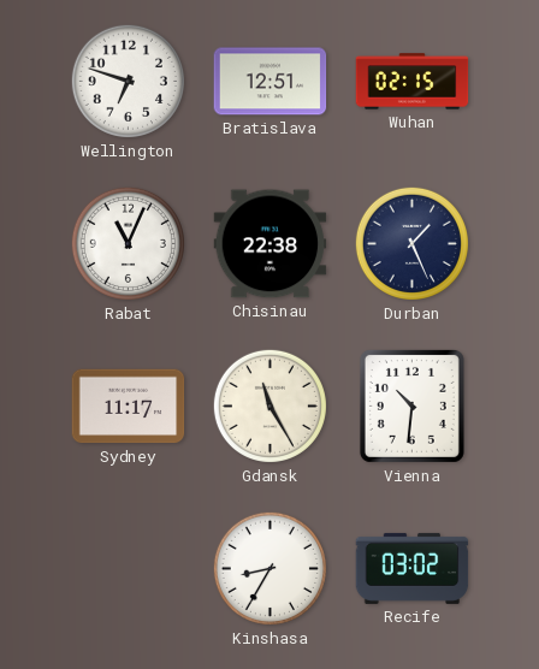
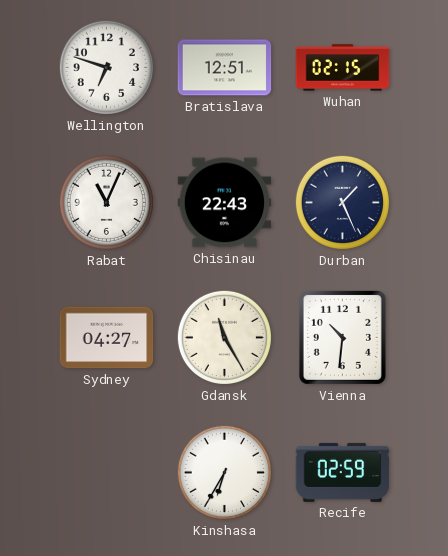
Chisinau: 22:38 -> 22:43
Sydney: 11:17 -> 04:27
Kinshasa: 8:35 -> 6:35
Recife: 03:02 -> 02:59
